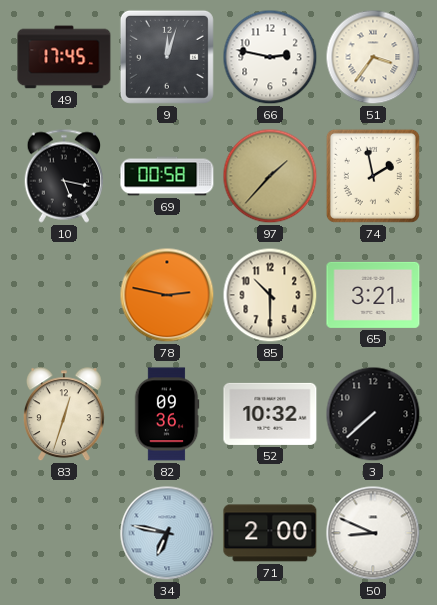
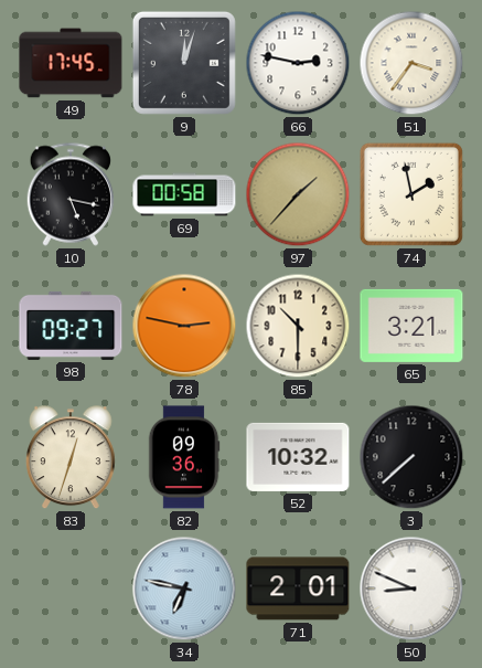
98: none -> 09:27
71: 2:00 -> 2:01
